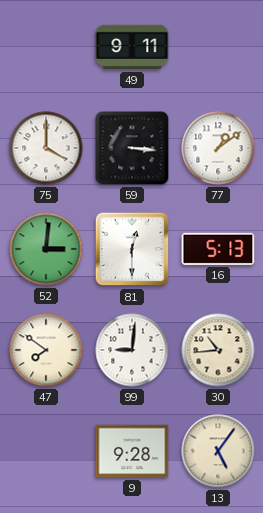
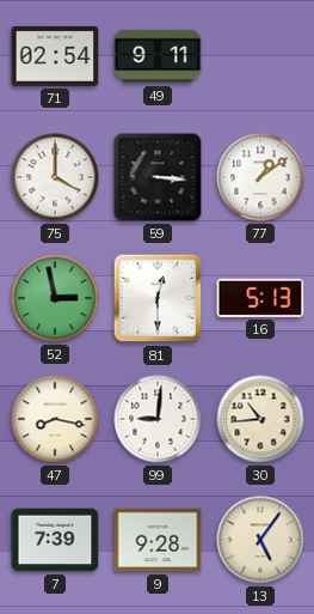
71: none -> 02:54
52: 3:01 -> 2:58
47: 7:51 -> 8:17
7: none -> 7:39
